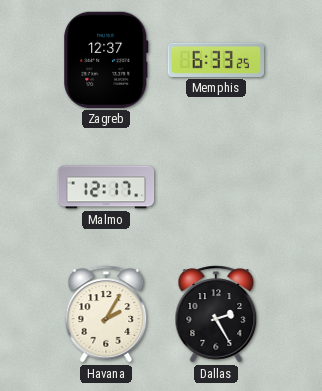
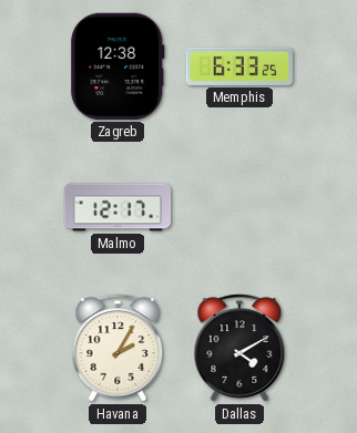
Zagreb: 12:37 -> 12:38
Dallas: 2:25 -> 4:10
